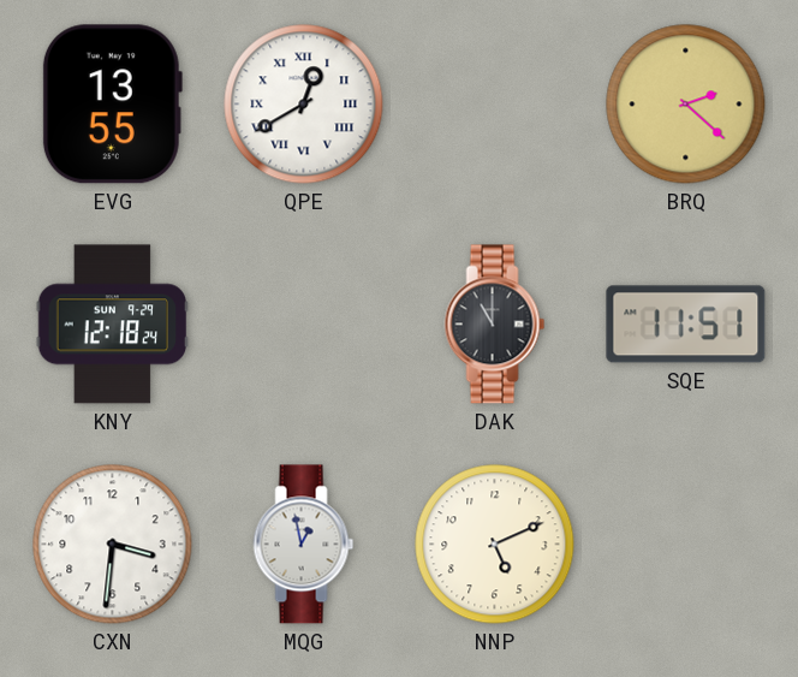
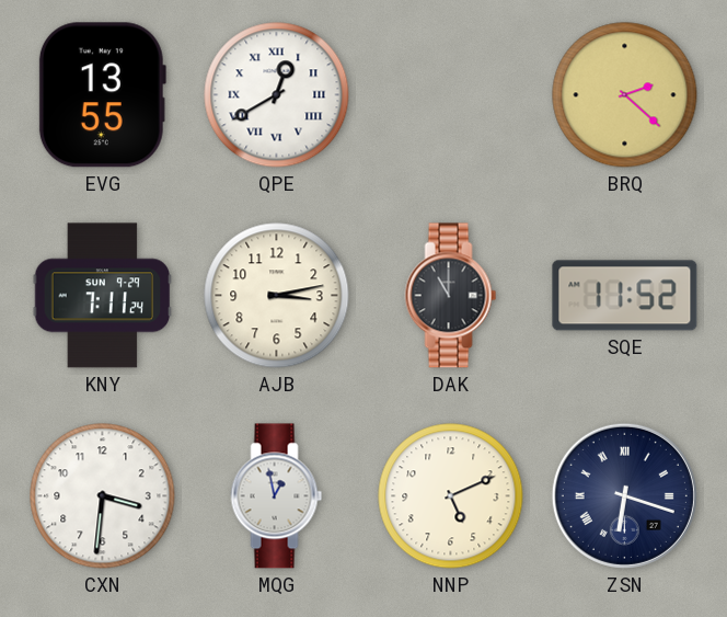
KNY: 12:18 -> 7:11
AJB: none -> 3:13
SQE: 11:51 -> 11:52
ZSN: none -> 6:18
